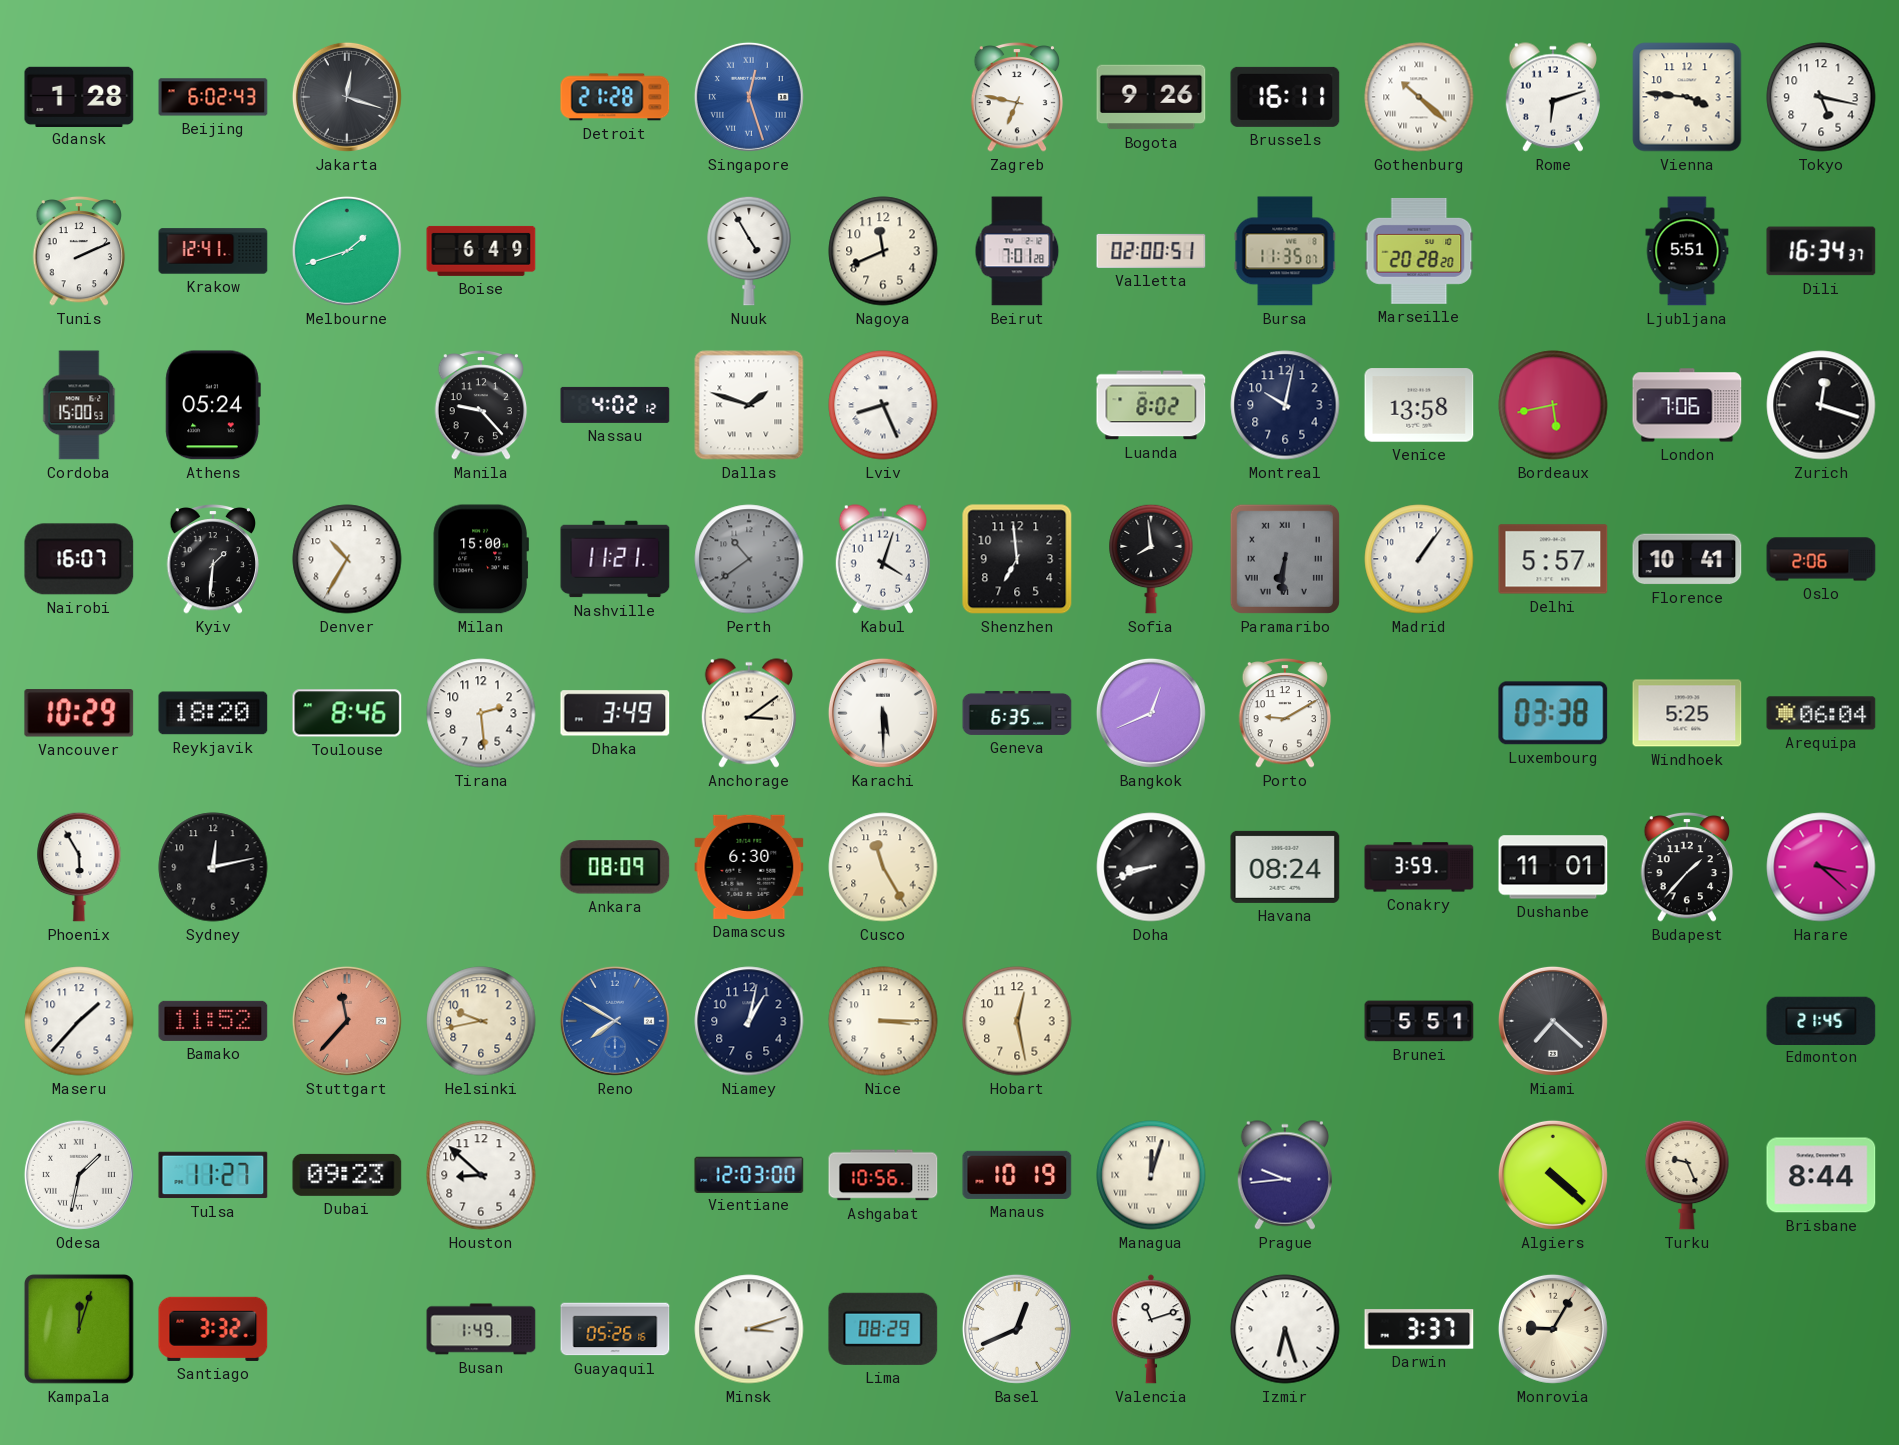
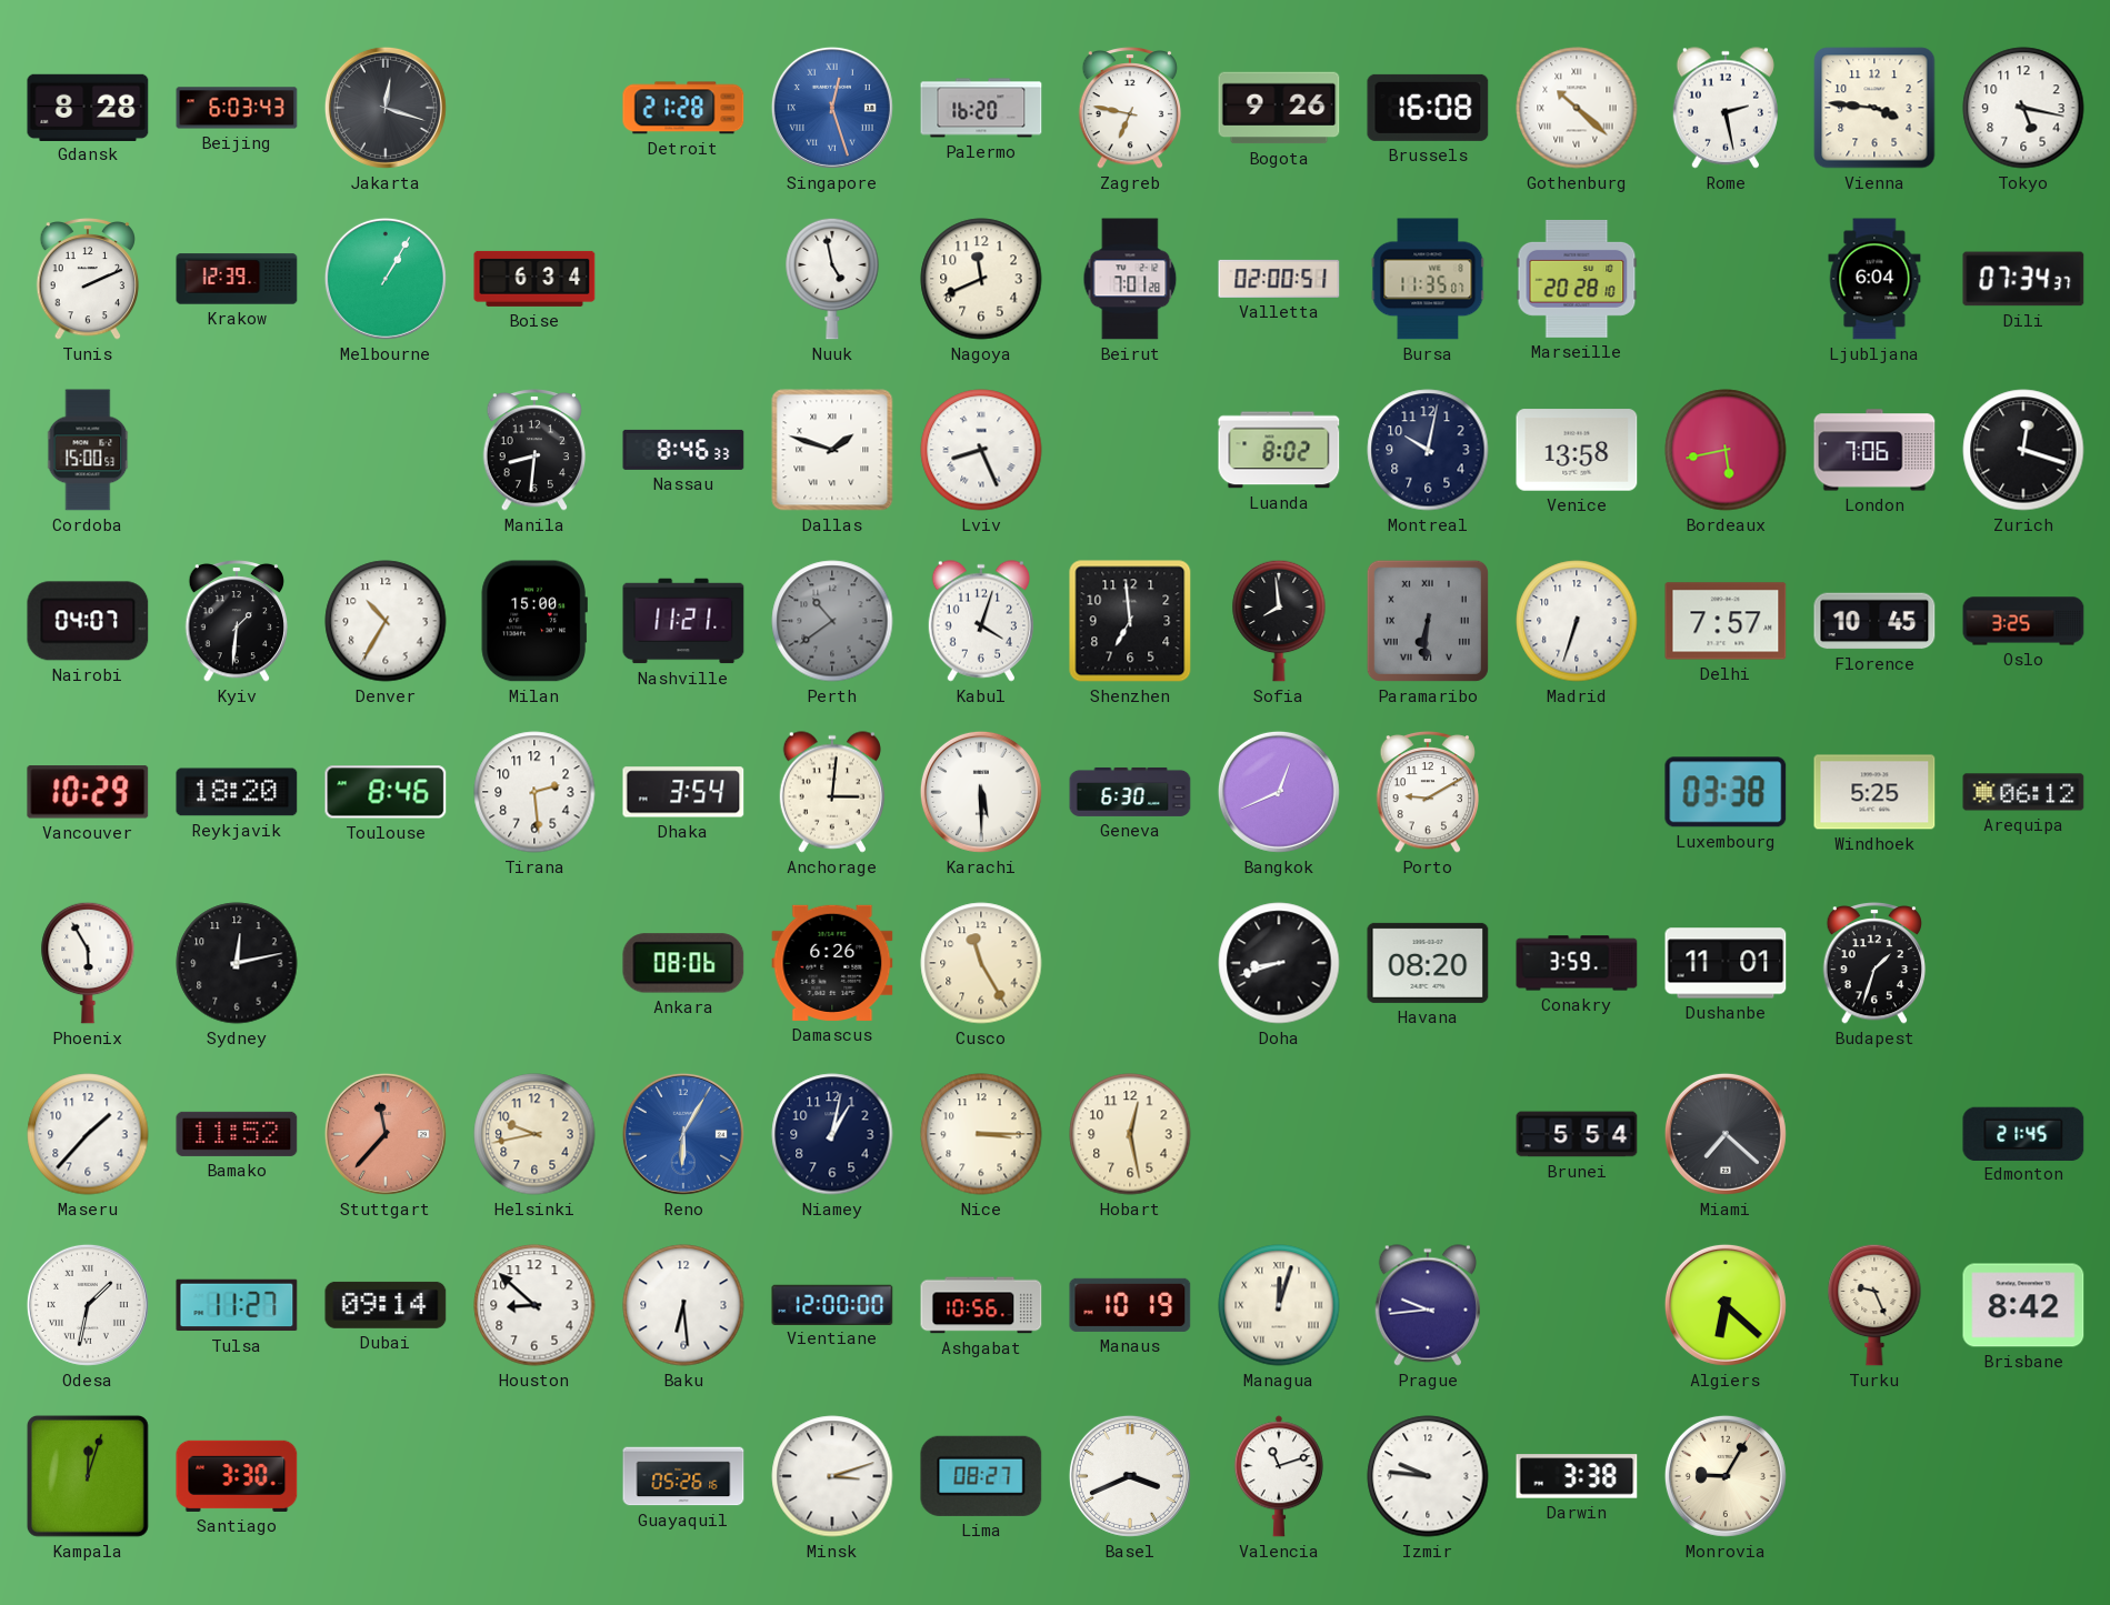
Gdansk: 1:28 -> 8:28
Beijing: 6:02 -> 6:03
Palermo: none -> 16:20
Brussels: 16:11 -> 16:08
Rome: 6:12 -> 2:28
Krakow: 12:41 -> 12:39
Melbourne: 1:42 -> 1:05
Boise: 6:49 -> 6:34
Nuuk: 4:55 -> 4:58
Marseille: 20:28:20 -> 20:28:10
Ljubljana: 5:51 -> 6:04
Dili: 16:34 -> 07:34
Athens: 05:24 -> none
Manila: 9:23 -> 8:31
Nassau: 4:02 -> 8:46
Nairobi: 16:07 -> 04:07
Madrid: 1:06 -> 6:33
Delhi: 5:57 -> 7:57
Florence: 10:41 -> 10:45
Oslo: 2:06 -> 3:25
Dhaka: 3:49 -> 3:54
Anchorage: 3:09 -> 3:01
Geneva: 6:35 -> 6:30
Arequipa: 06:04 -> 06:12
Ankara: 08:09 -> 08:06
Damascus: 6:30 -> 6:26
Havana: 08:24 -> 08:20
Budapest: 1:37 -> 1:33
Harare: 3:22 -> none
Reno: 7:50 -> 6:05
Brunei: 5:51 -> 5:54
Dubai: 09:23 -> 09:14
Baku: none -> 6:29
Vientiane: 12:03 -> 12:00
Algiers: 4:22 -> 6:22
Brisbane: 8:44 -> 8:42
Santiago: 3:32 -> 3:30
Busan: 1:49 -> none
Lima: 08:29 -> 08:27
Basel: 12:41 -> 3:41
Izmir: 6:27 -> 9:46
Darwin: 3:37 -> 3:38
